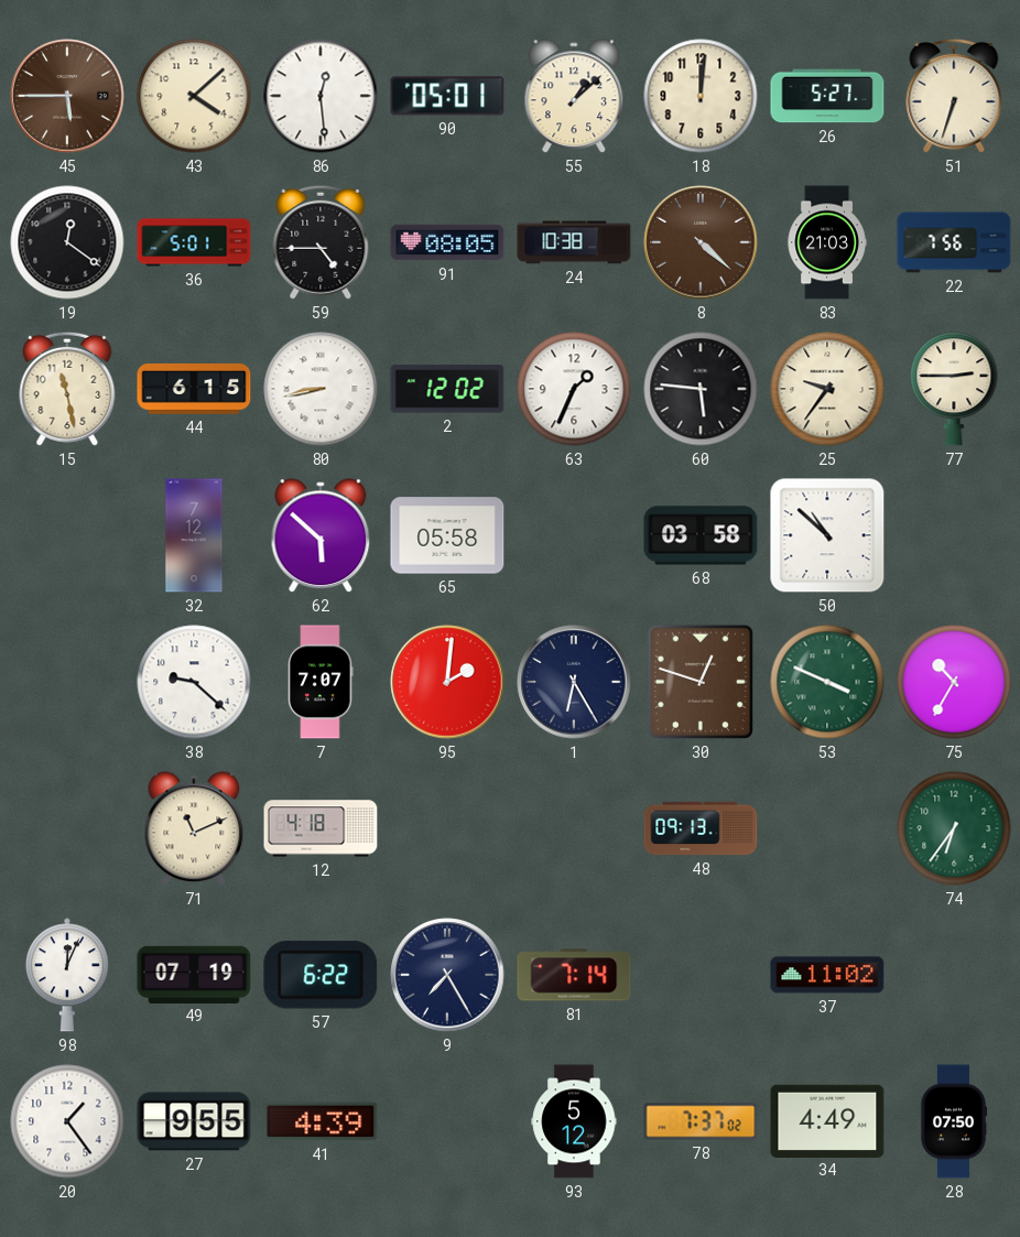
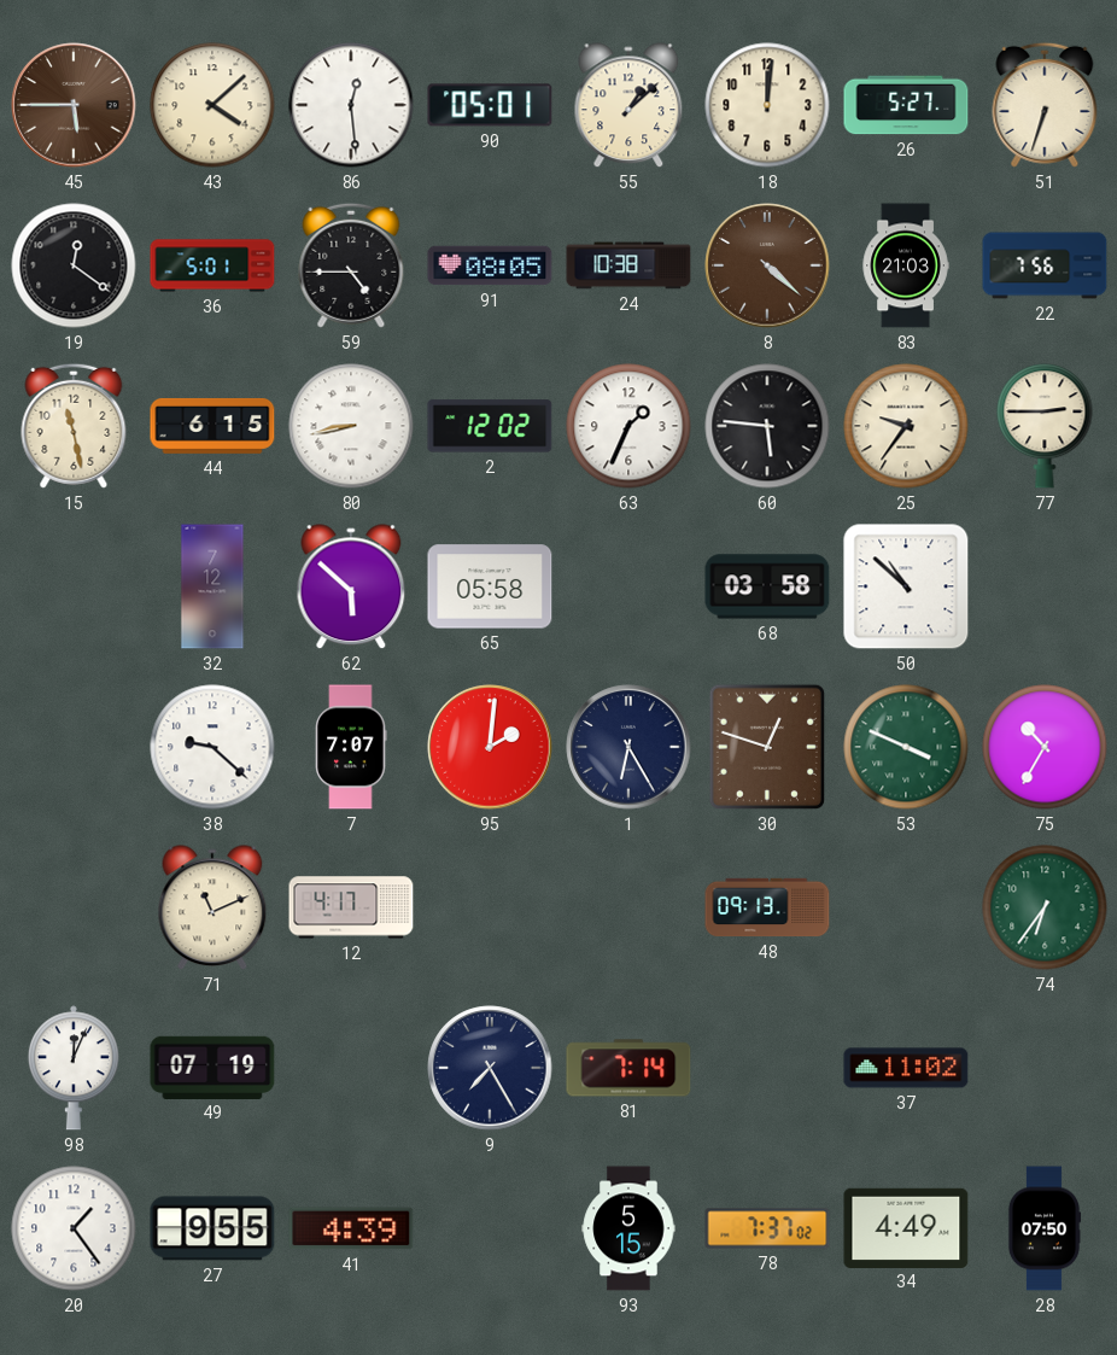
12: 4:18 -> 4:17
57: 6:22 -> none
93: 5:12 -> 5:15
